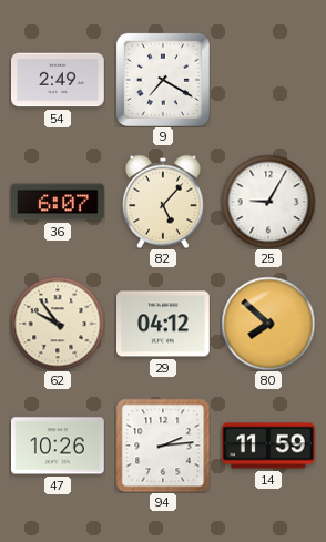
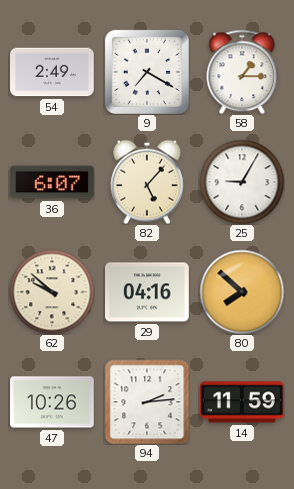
58: none -> 1:15
62: 9:54 -> 9:52
29: 04:12 -> 04:16
